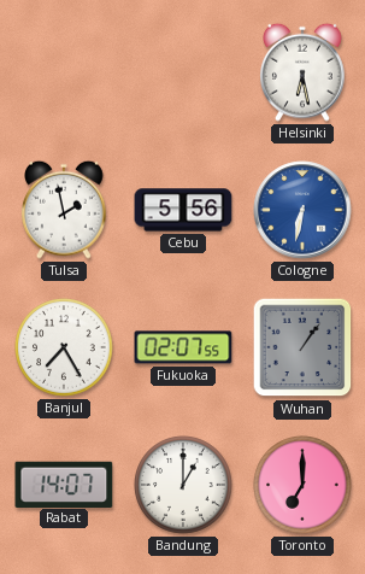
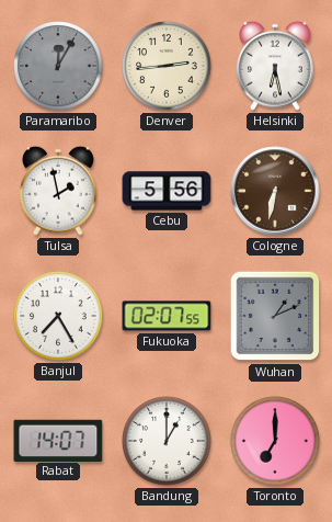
Paramaribo: none -> 12:05
Denver: none -> 2:44
Cologne dial: blue -> brown
Wuhan: 1:06 -> 1:11
